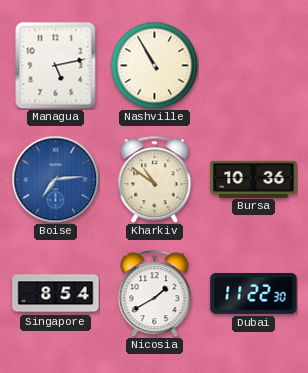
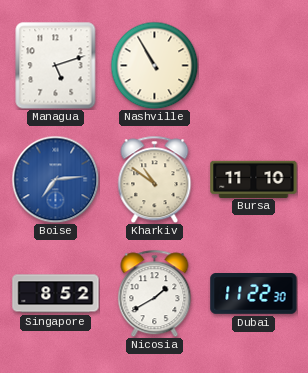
Managua: 5:13 -> 5:12
Bursa: 10:36 -> 11:10
Singapore: 8:54 -> 8:52
